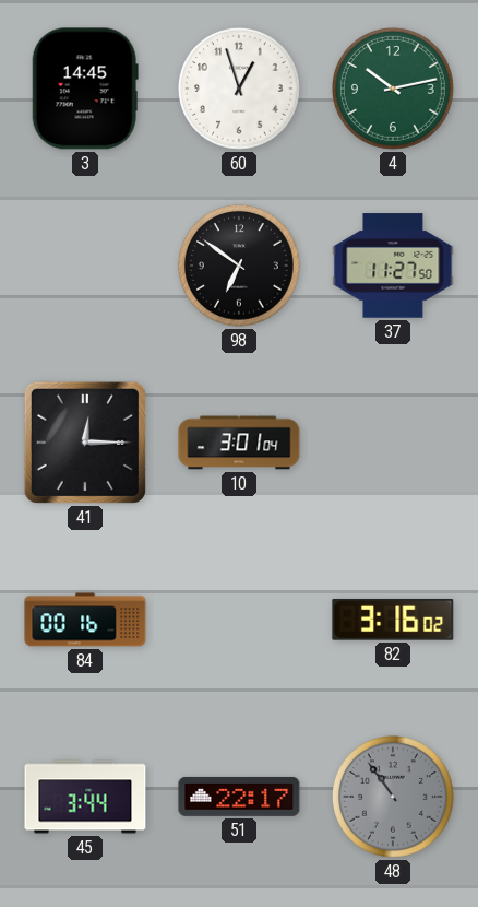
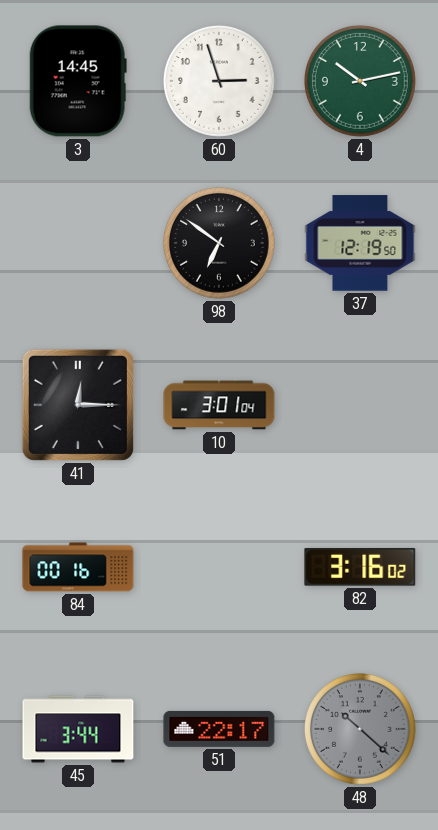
60: 12:57 -> 2:57
37: 11:27 -> 12:19
48: 10:54 -> 10:22
